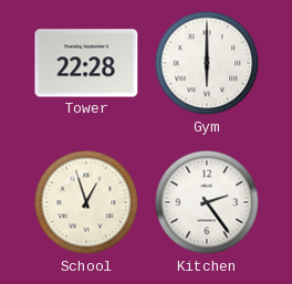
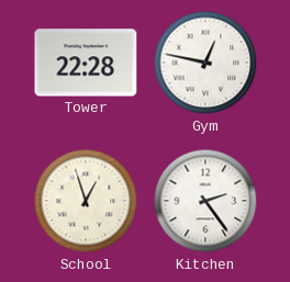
Gym: 6:00 -> 12:47
